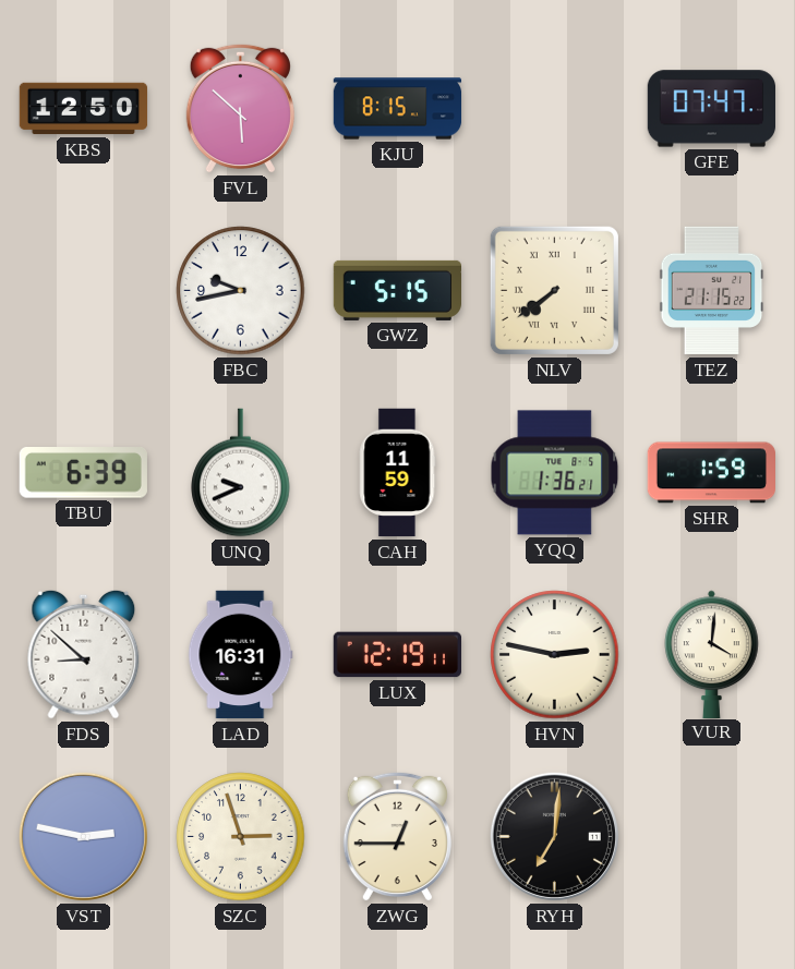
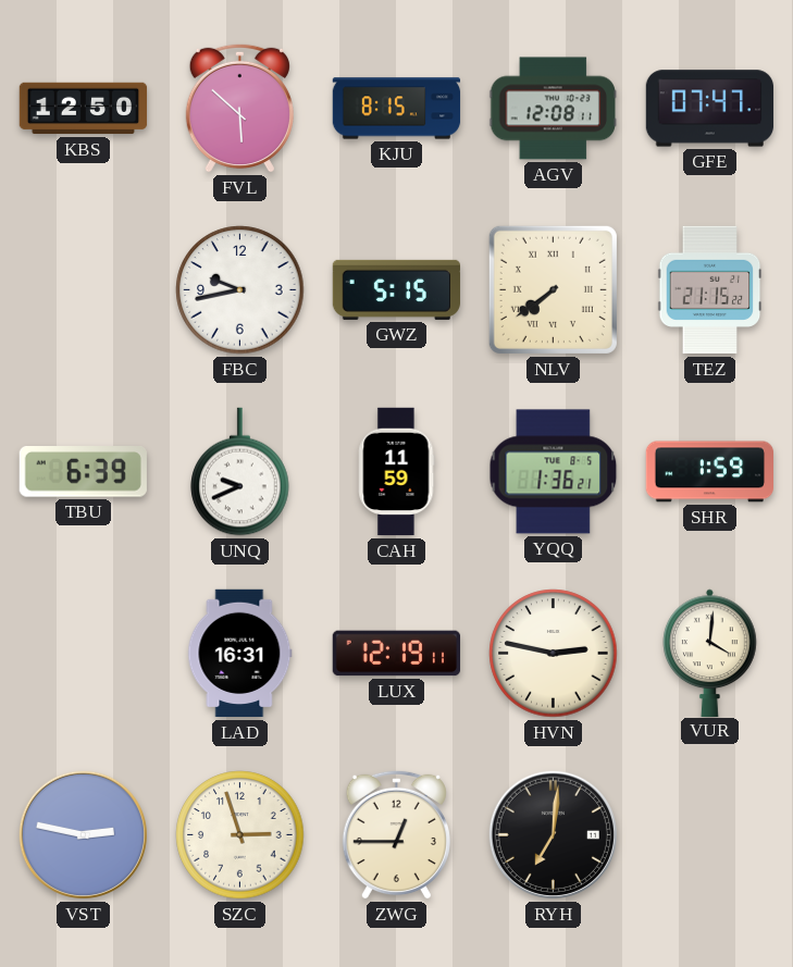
AGV: none -> 12:08
FDS: 8:52 -> none
